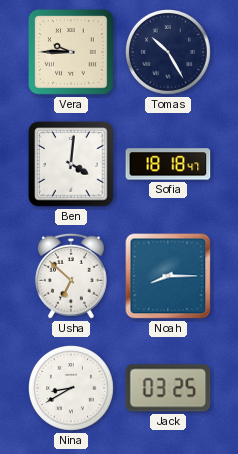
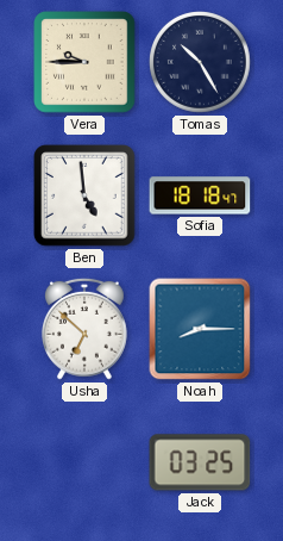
Ben: 4:01 -> 4:59
Nina: 8:40 -> none
